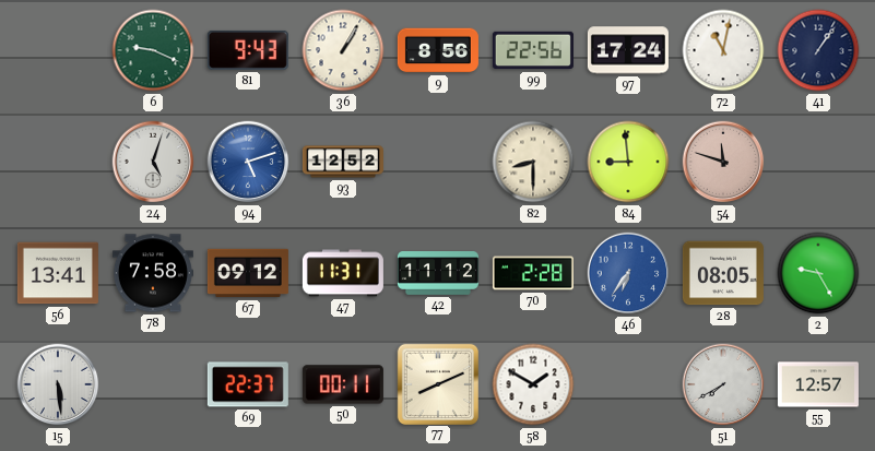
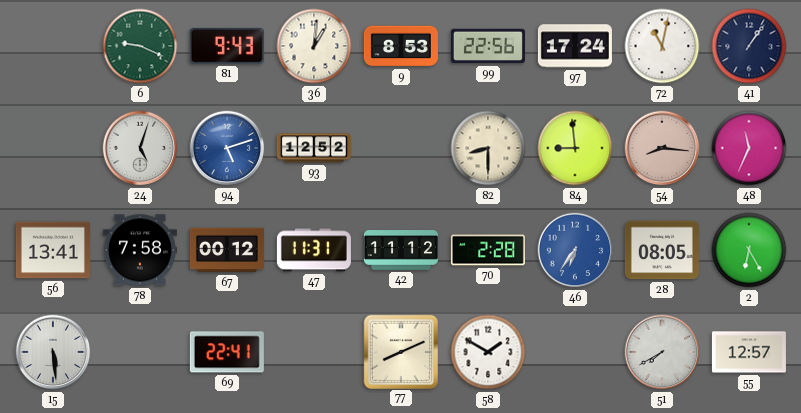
36: 1:05 -> 1:01
9: 8:56 -> 8:53
54: 11:48 -> 8:16
48: none -> 11:34
67: 09:12 -> 00:12
2: 9:25 -> 6:25
69: 22:37 -> 22:41
50: 00:11 -> none
